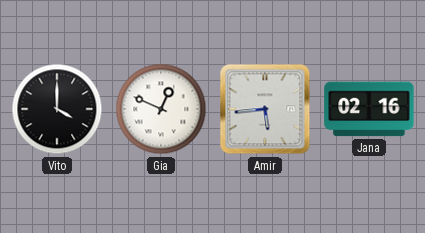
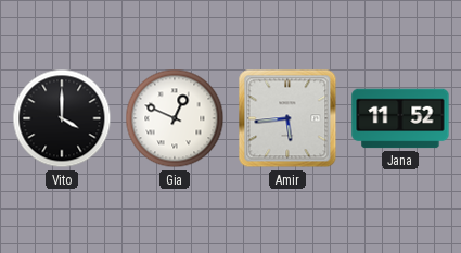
Jana: 02:16 -> 11:52
